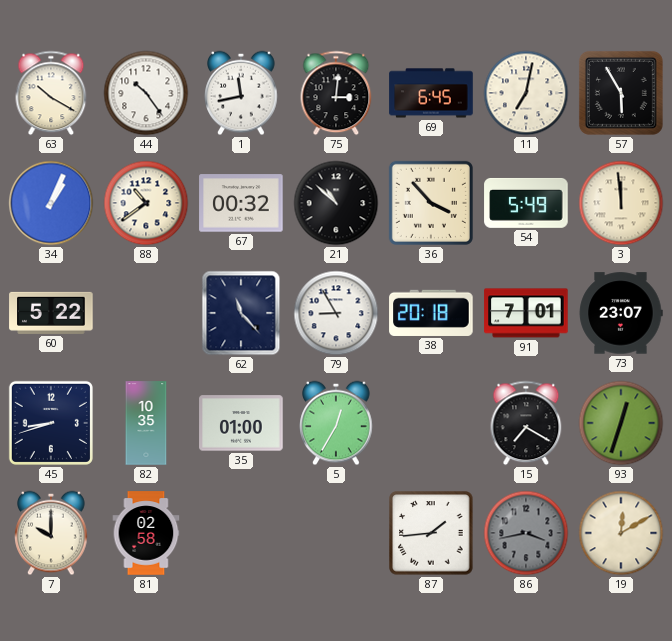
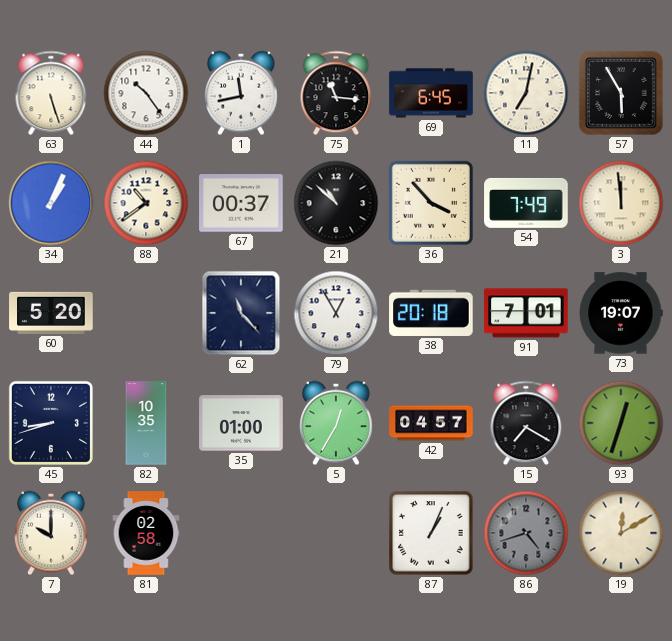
63: 10:20 -> 5:27
75: 3:01 -> 11:16
67: 00:32 -> 00:37
54: 5:49 -> 7:49
60: 5:22 -> 5:20
79: 8:55 -> 12:55
73: 23:07 -> 19:07
42: none -> 04:57
87: 1:44 -> 1:04
86: 3:43 -> 4:42
